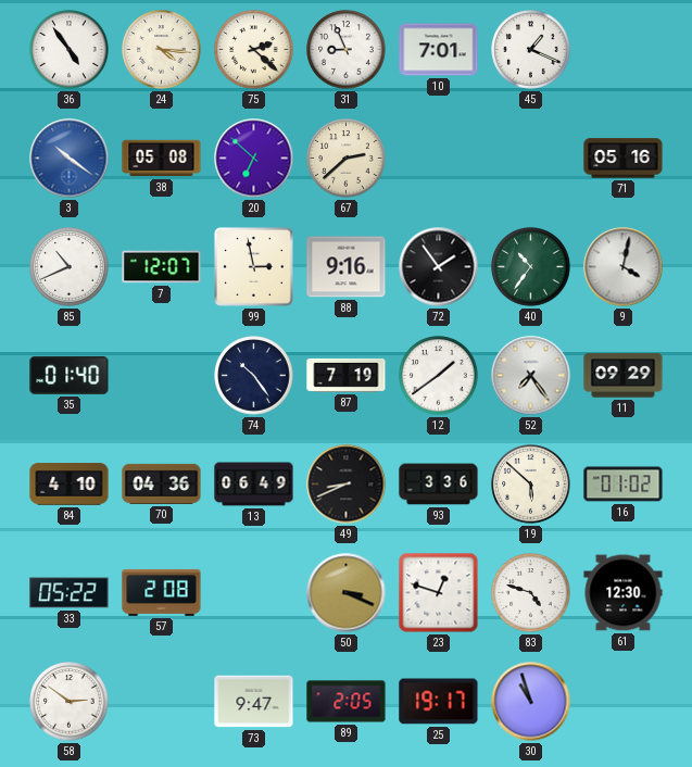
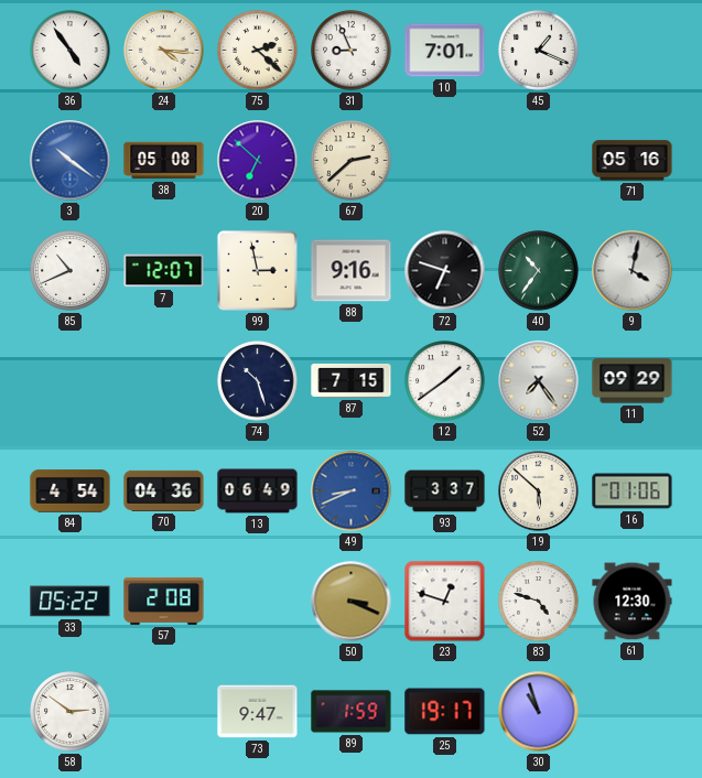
72: 1:54 -> 6:48
35: 01:40 -> none
74: 10:24 -> 10:27
87: 7:19 -> 7:15
84: 4:10 -> 4:54
49 dial: black -> blue
93: 3:36 -> 3:37
16: 01:02 -> 01:06
89: 2:05 -> 1:59
